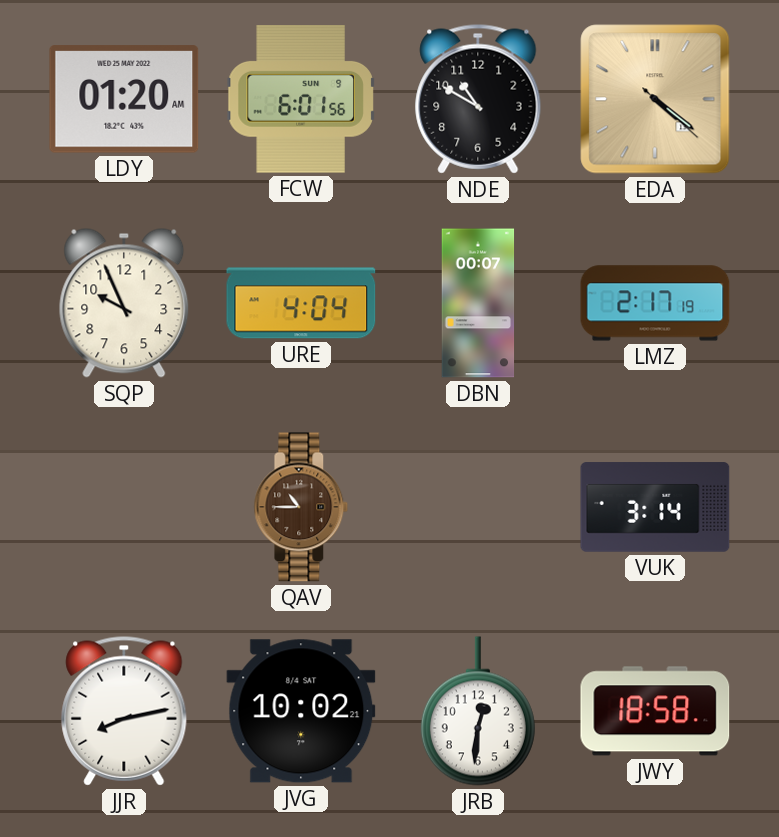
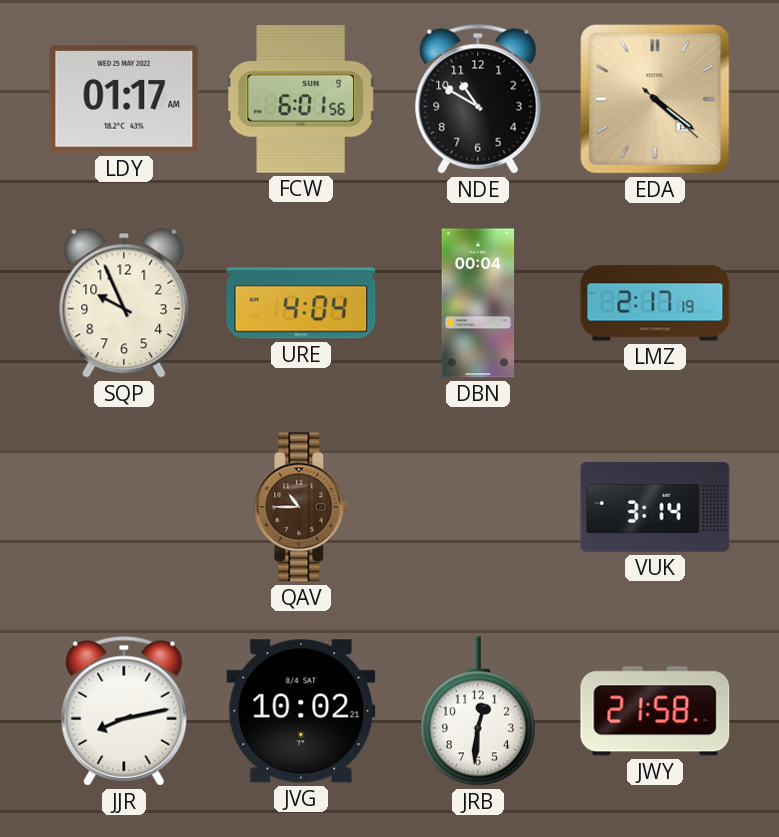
LDY: 01:20 -> 01:17
DBN: 00:07 -> 00:04
JWY: 18:58 -> 21:58
